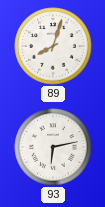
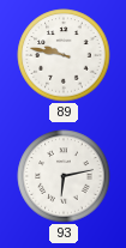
89: 8:03 -> 9:47
